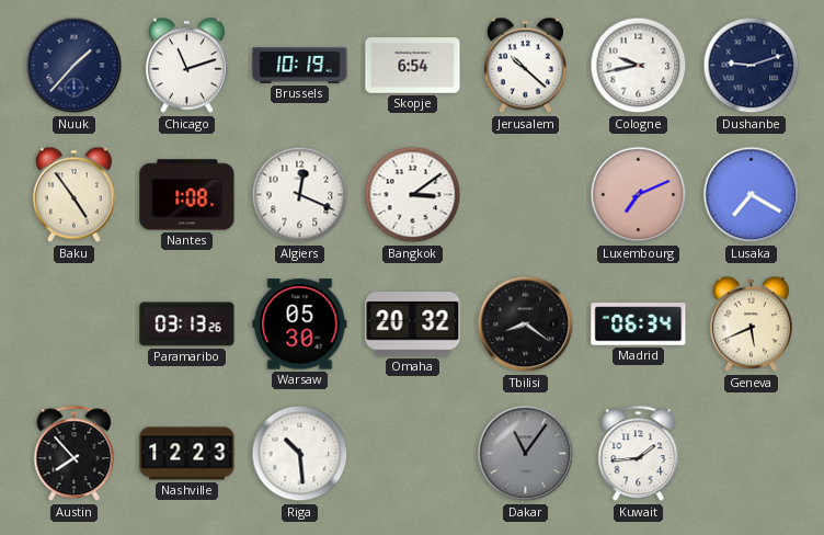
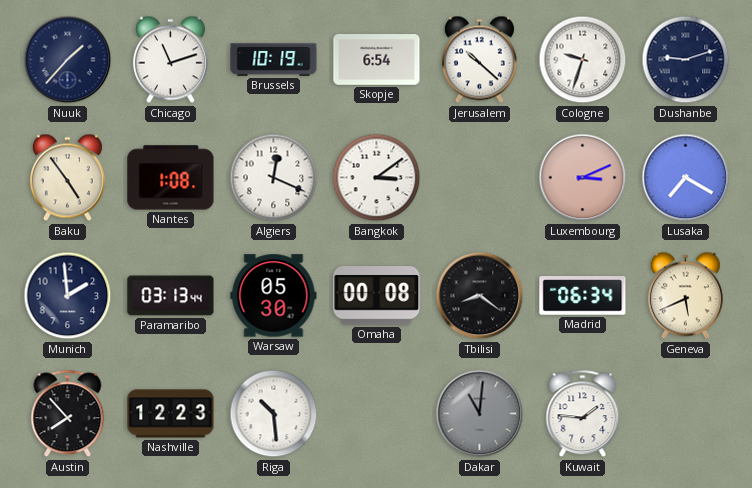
Cologne: 9:43 -> 9:33
Luxembourg: 7:11 -> 3:11
Munich: none -> 1:59
Paramaribo: 03:13:26 -> 03:13:44
Omaha: 20:32 -> 00:08
Dakar: 11:06 -> 11:01
Kuwait: 1:44 -> 1:46
